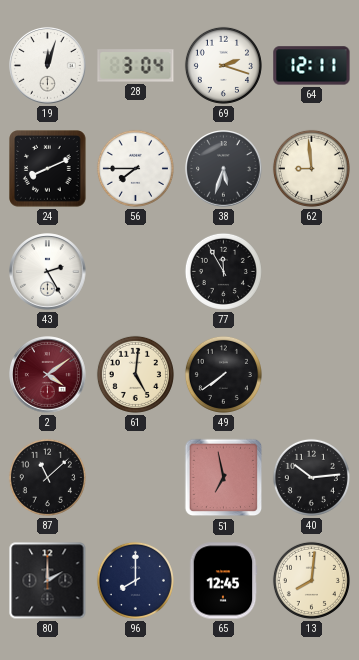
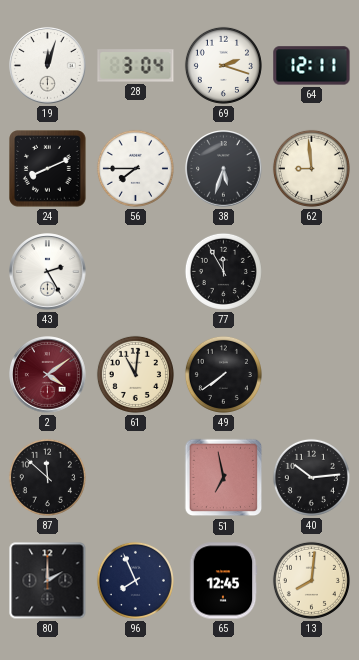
61: 5:01 -> 11:01
87: 11:08 -> 11:52
96: 8:00 -> 7:56
